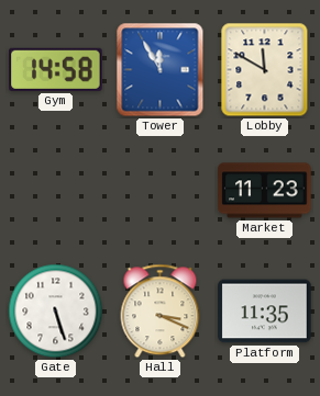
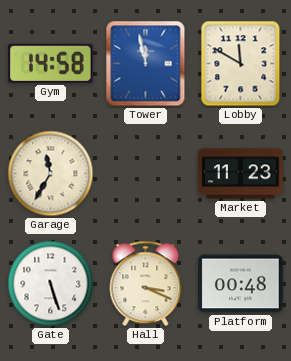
Tower: 11:55 -> 11:58
Garage: none -> 11:35
Platform: 11:35 -> 00:48
